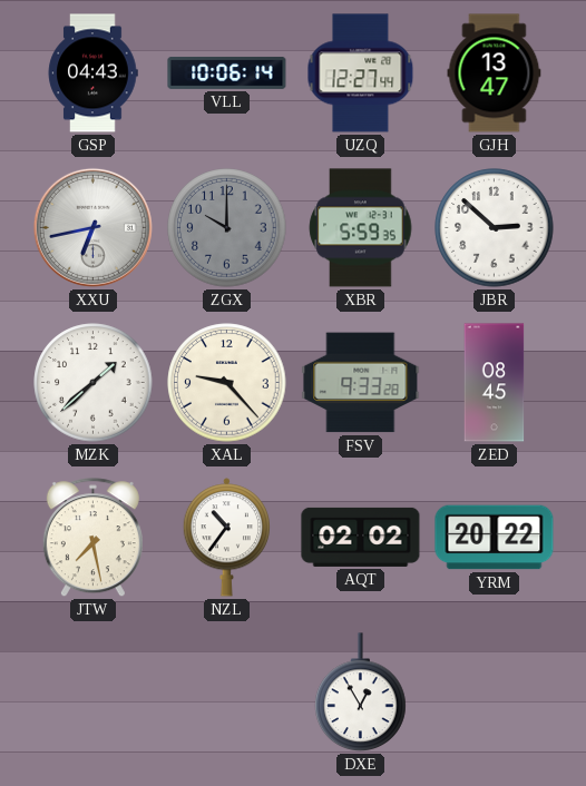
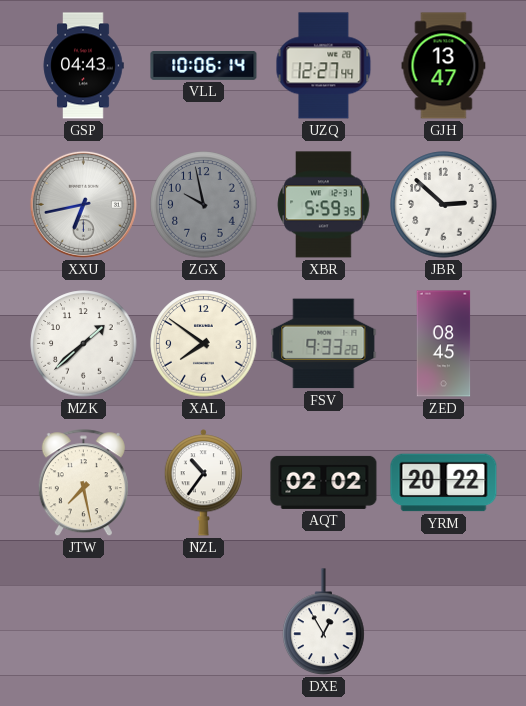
ZGX: 10:00 -> 9:58
XAL: 9:23 -> 7:51
